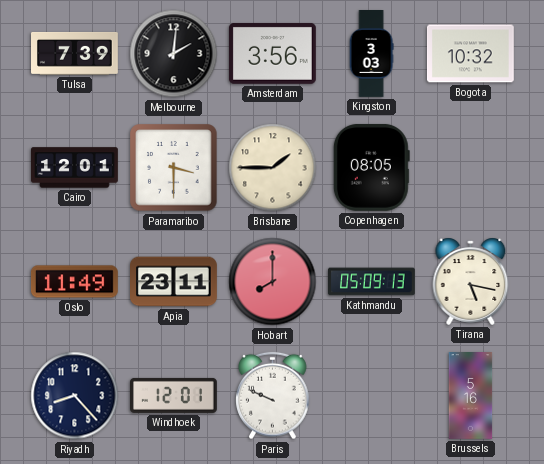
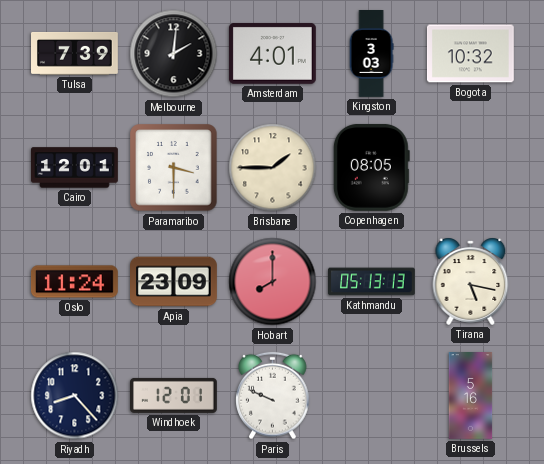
Amsterdam: 3:56 -> 4:01
Oslo: 11:49 -> 11:24
Apia: 23:11 -> 23:09
Kathmandu: 05:09 -> 05:13
